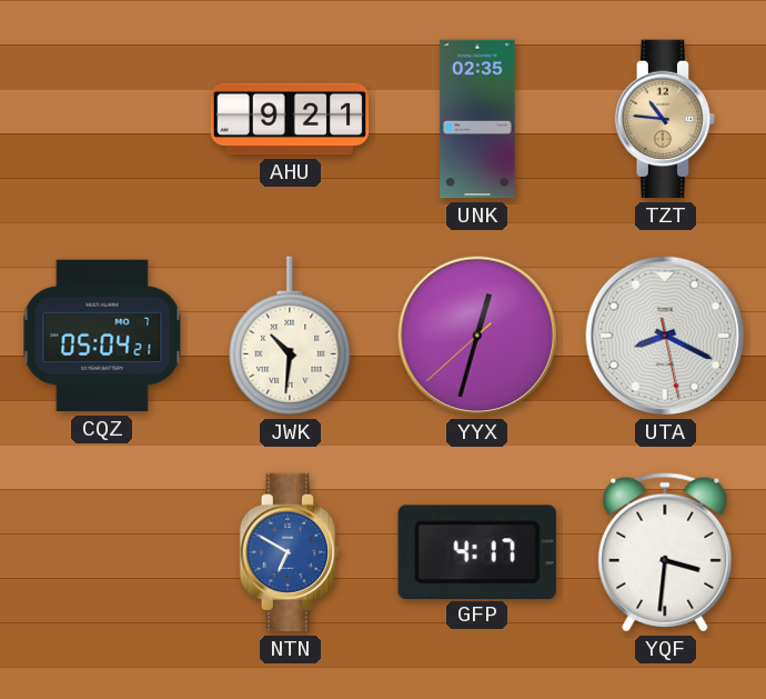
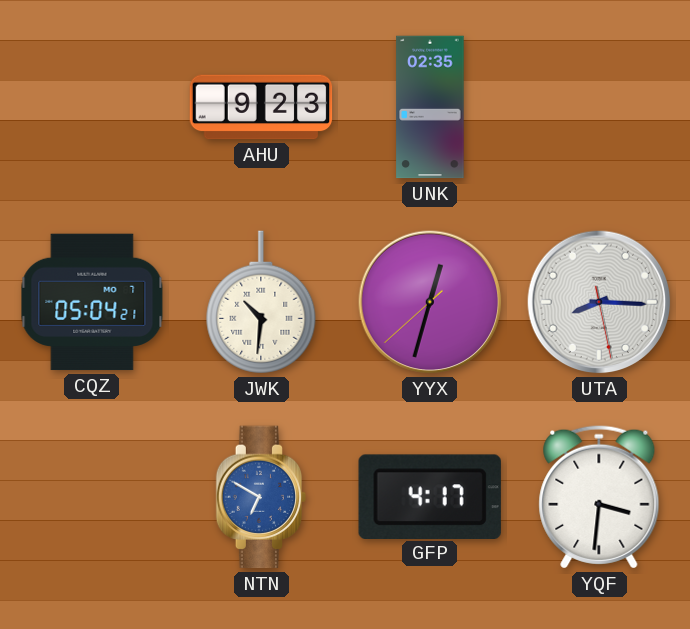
AHU: 9:21 -> 9:23
TZT: 10:46 -> none
UTA: 8:19 -> 8:15
